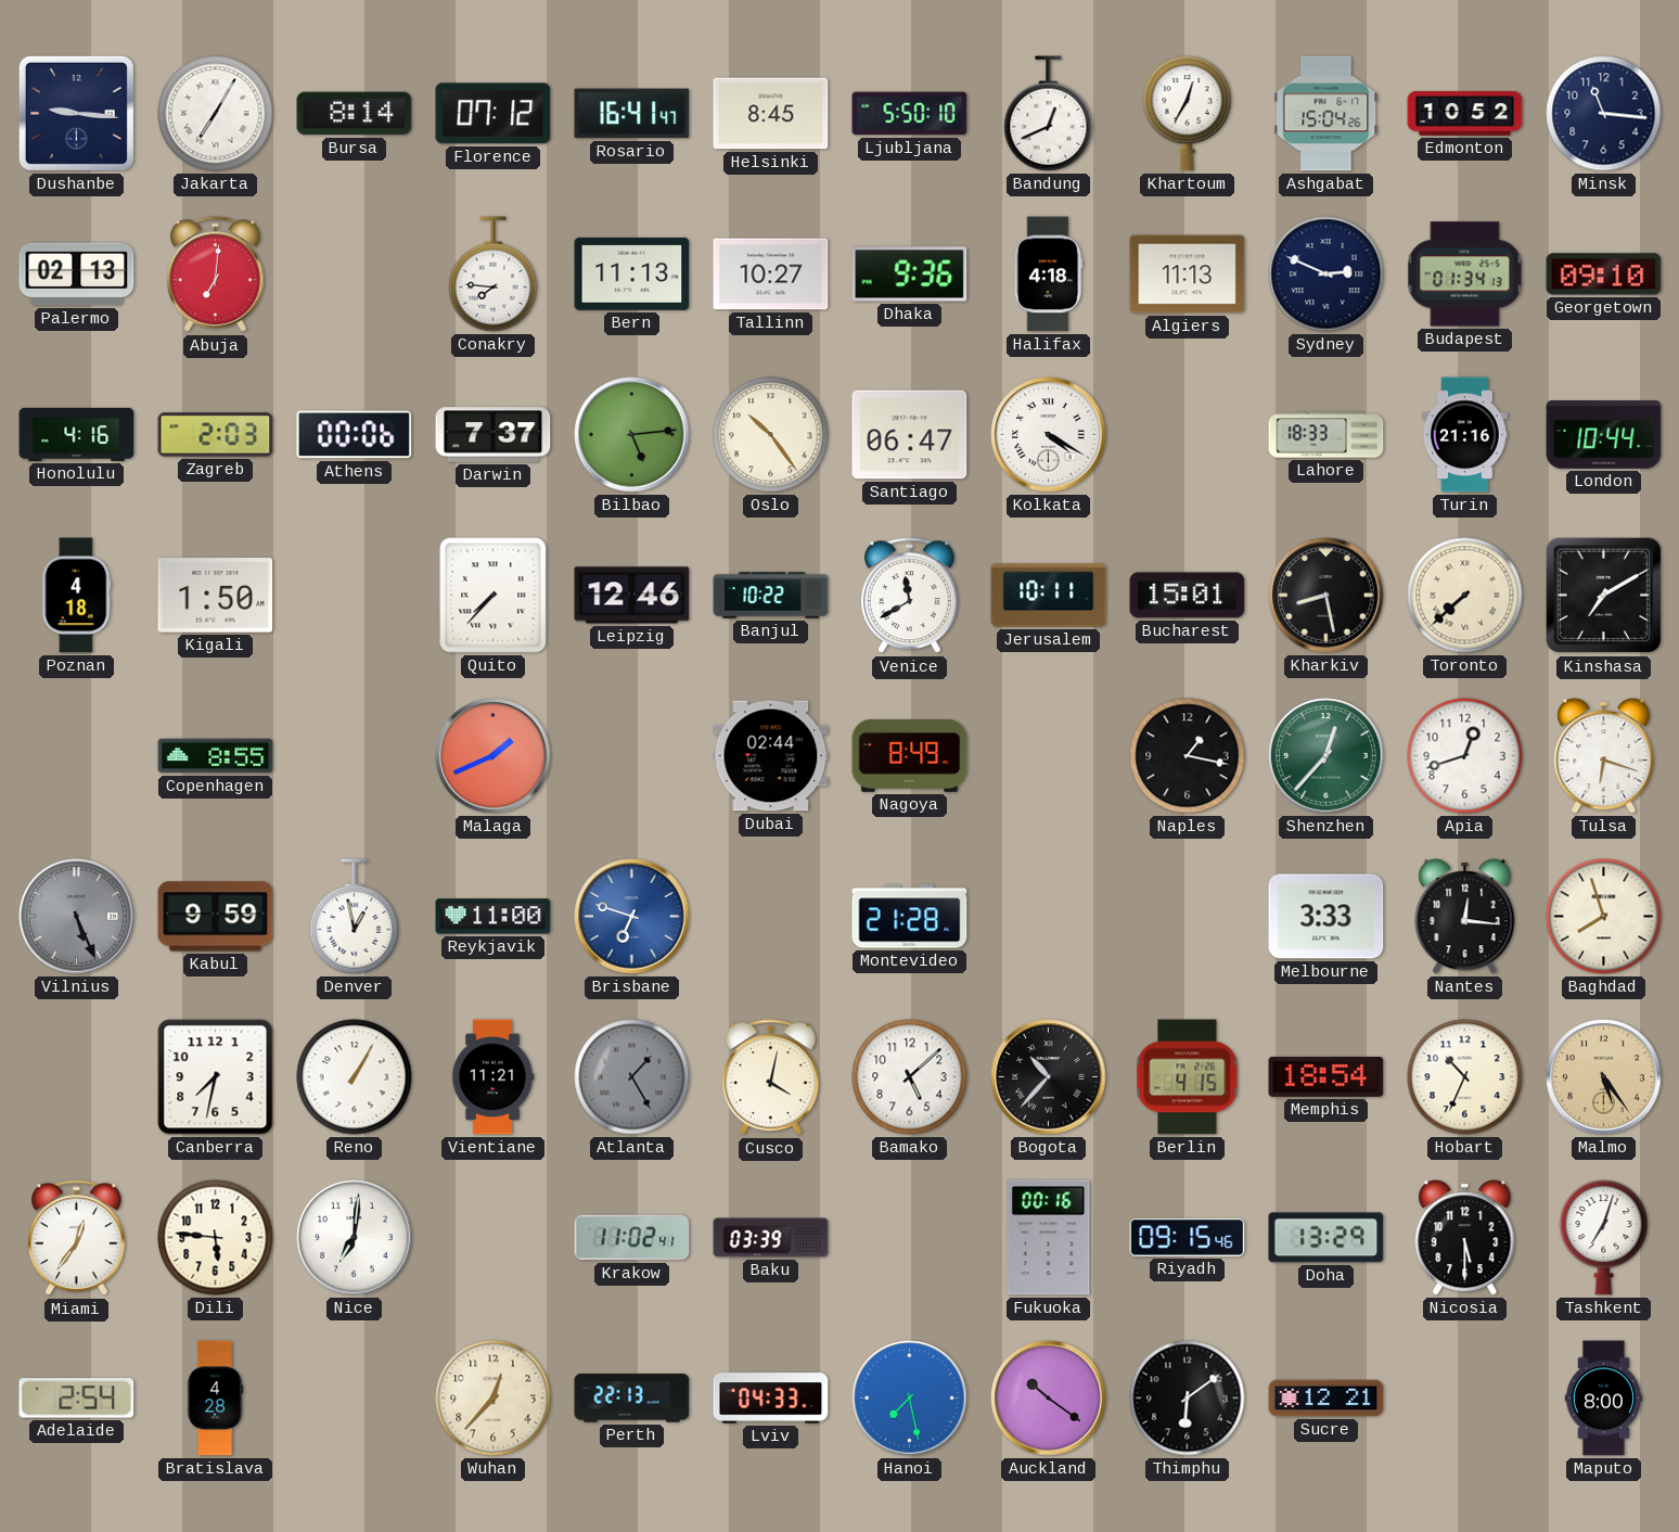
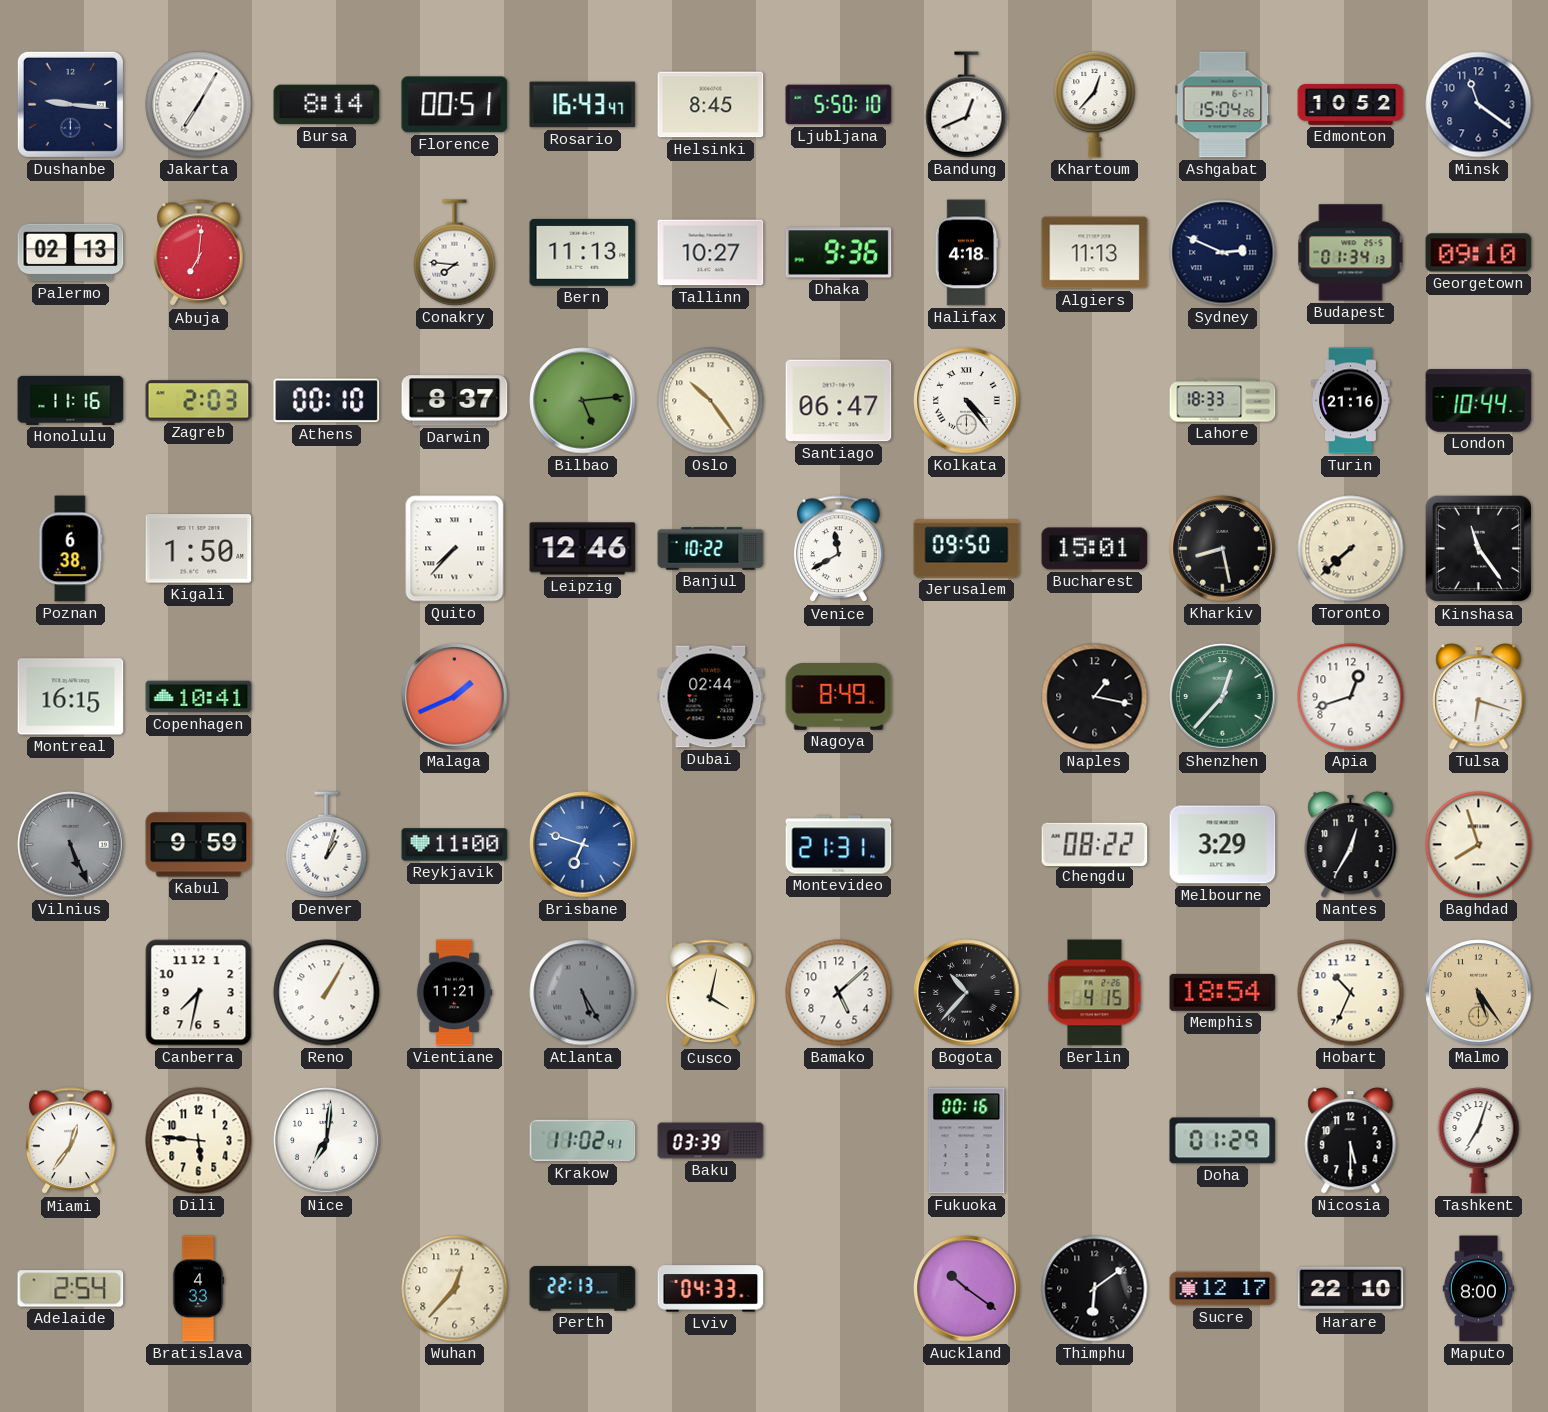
Florence: 07:12 -> 00:51
Rosario: 16:41 -> 16:43
Khartoum: 12:35 -> 12:37
Minsk: 11:16 -> 11:21
Honolulu: 4:16 -> 11:16
Athens: 00:06 -> 00:10
Darwin: 7:37 -> 8:37
Kolkata: 4:20 -> 4:24
Poznan: 4:18 -> 6:38
Jerusalem: 10:11 -> 09:50
Kinshasa: 7:10 -> 11:24
Montreal: none -> 16:15
Copenhagen: 8:55 -> 10:41
Denver: 12:58 -> 1:03
Montevideo: 21:28 -> 21:31
Chengdu: none -> 08:22
Melbourne: 3:33 -> 3:29
Nantes: 12:16 -> 12:35
Atlanta: 1:25 -> 5:25
Riyadh: 09:15 -> none
Doha: 13:29 -> 01:29
Bratislava: 4:28 -> 4:33
Hanoi: 7:28 -> none
Sucre: 12:21 -> 12:17
Harare: none -> 22:10
